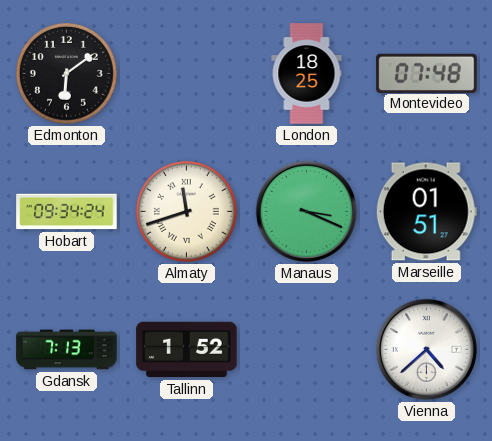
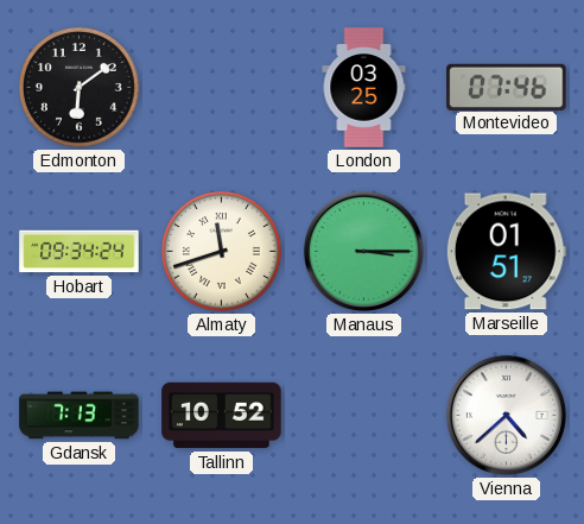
London: 18:25 -> 03:25
Montevideo: 07:48 -> 07:46
Manaus: 3:19 -> 3:15
Tallinn: 1:52 -> 10:52
